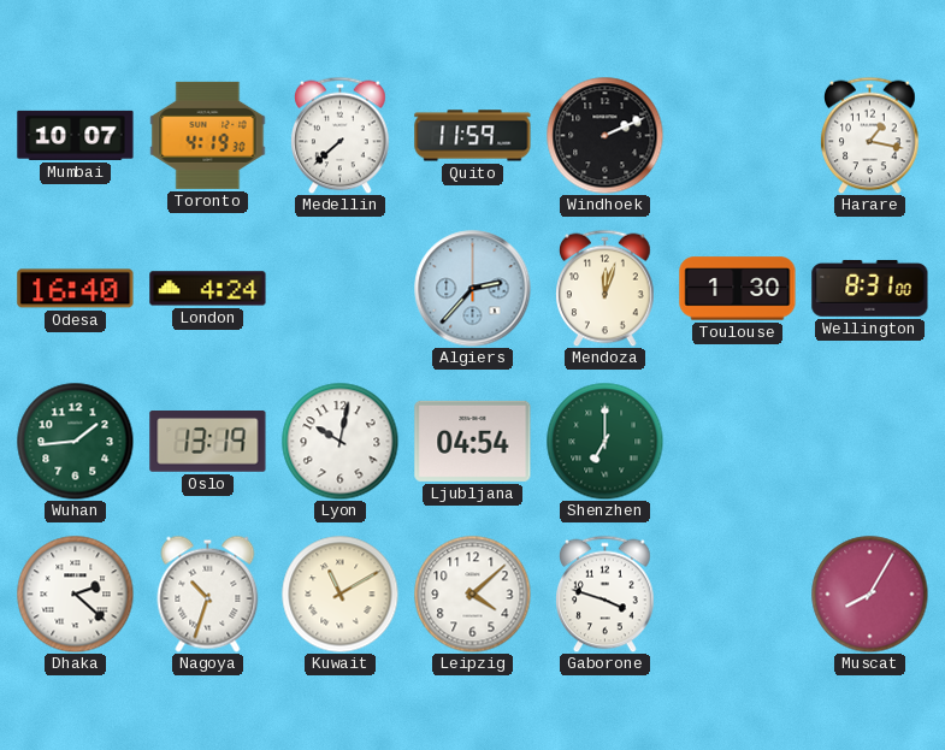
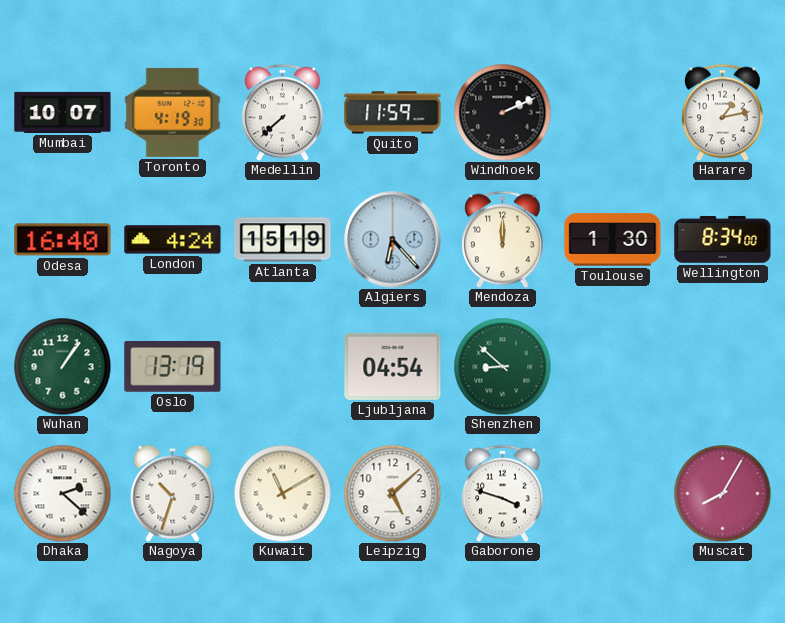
Harare: 1:17 -> 1:13
Atlanta: none -> 15:19
Algiers: 2:37 -> 6:23
Mendoza: 12:03 -> 12:00
Wellington: 8:31 -> 8:34
Wuhan: 1:44 -> 1:06
Lyon: 10:02 -> none
Shenzhen: 7:00 -> 8:52
Leipzig: 4:08 -> 5:08
